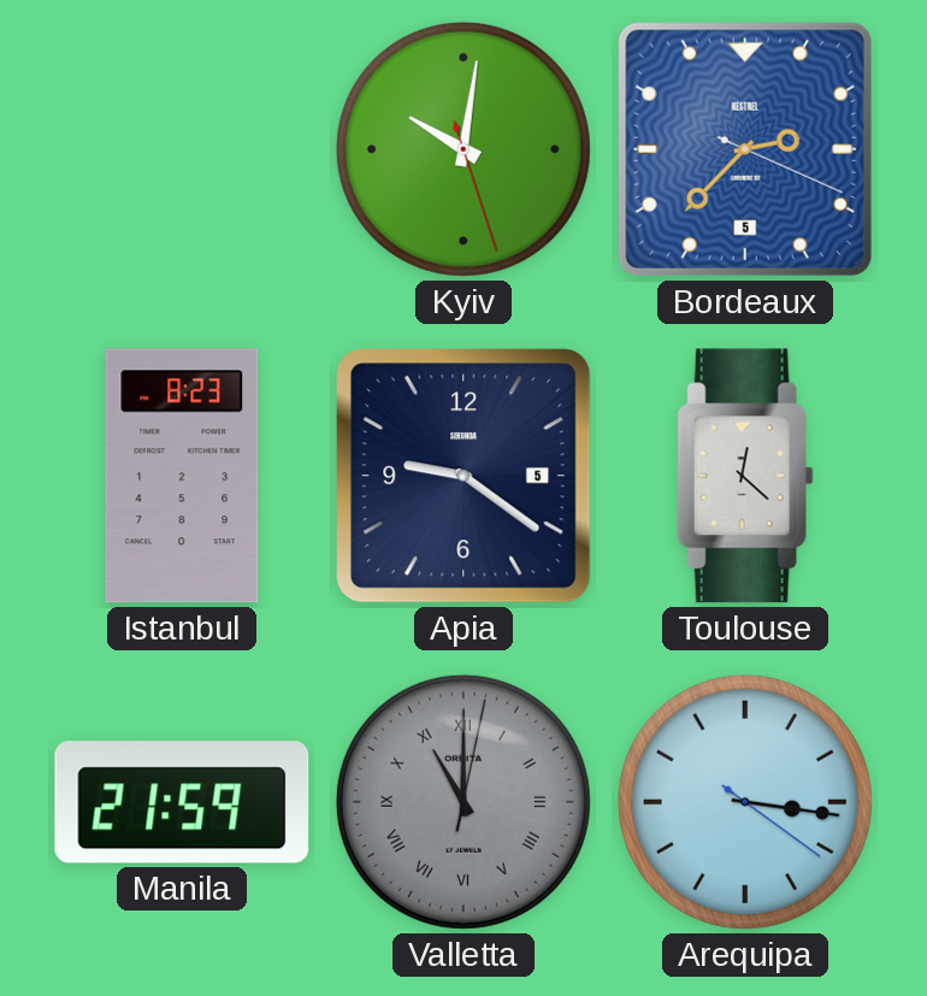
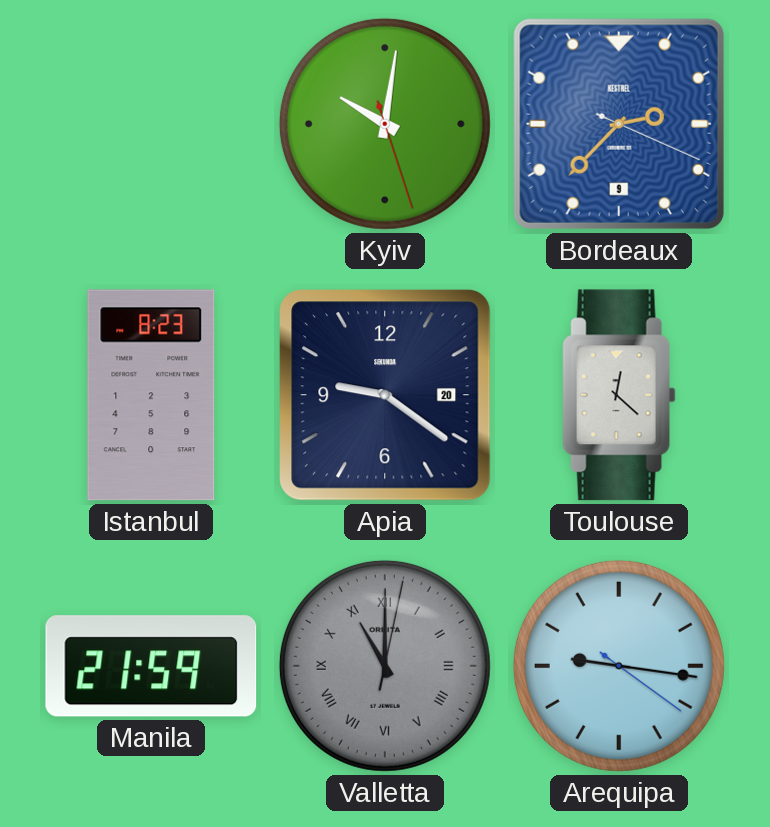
Bordeaux date: 5 -> 9
Apia date: 5 -> 20
Arequipa: 3:16 -> 9:16
